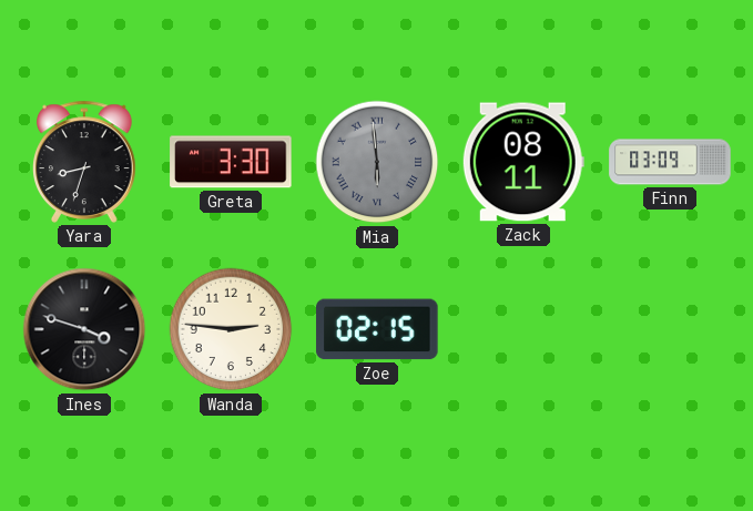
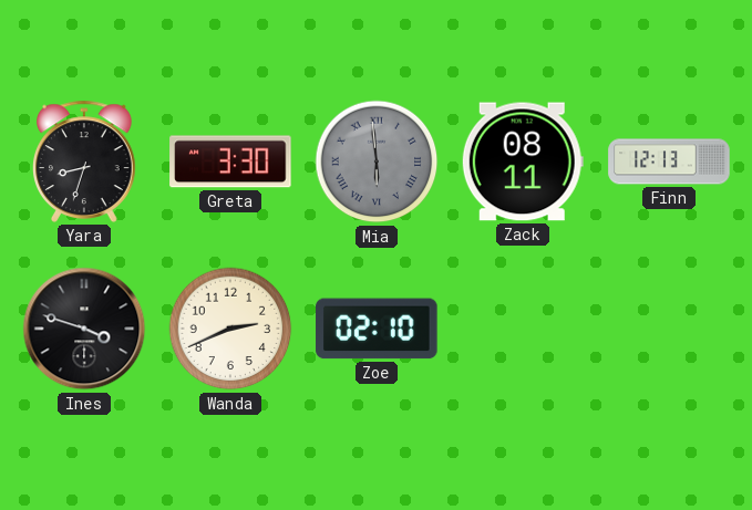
Finn: 03:09 -> 12:13
Wanda: 2:46 -> 2:41
Zoe: 02:15 -> 02:10
